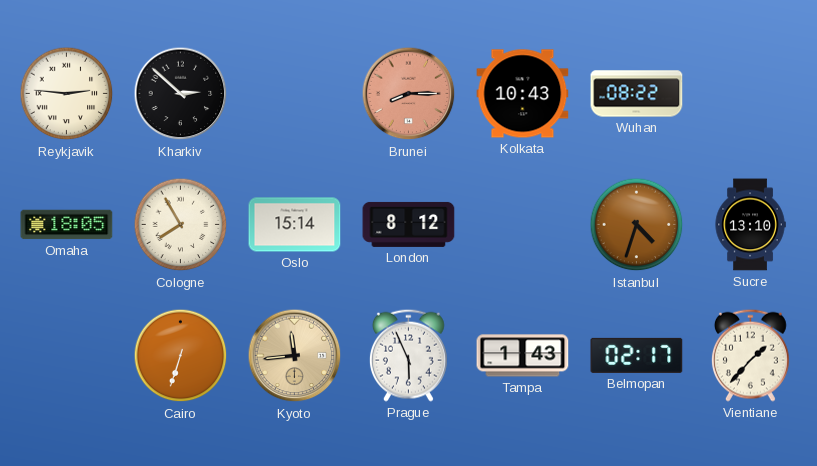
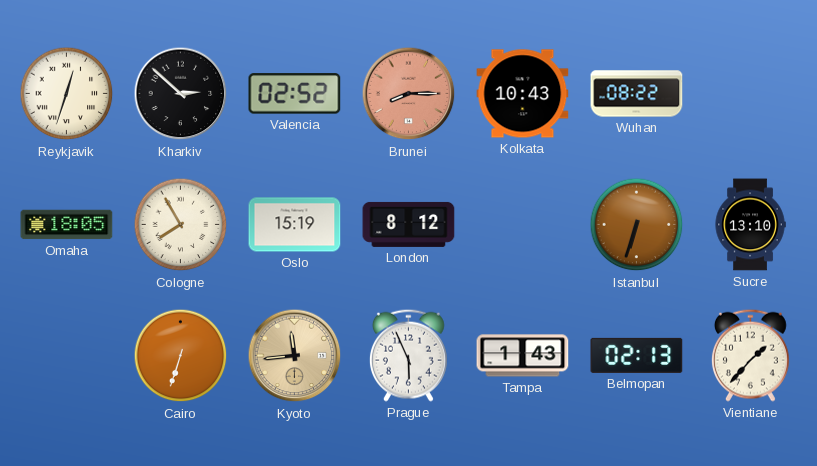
Reykjavik: 2:46 -> 12:33
Valencia: none -> 02:52
Oslo: 15:14 -> 15:19
Istanbul: 4:33 -> 6:33
Belmopan: 02:17 -> 02:13
